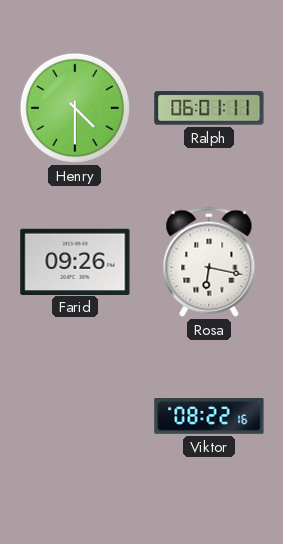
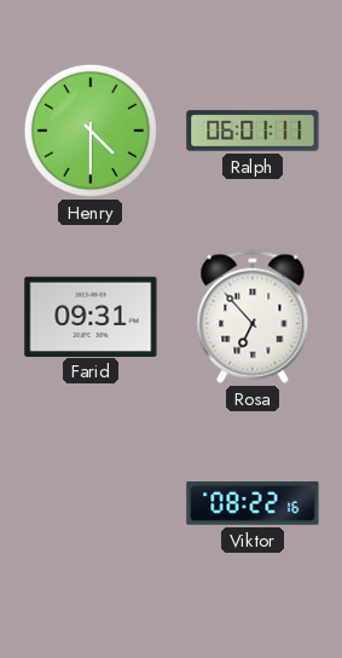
Farid: 09:26 -> 09:31
Rosa: 6:17 -> 6:53
